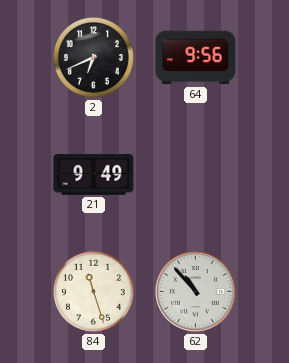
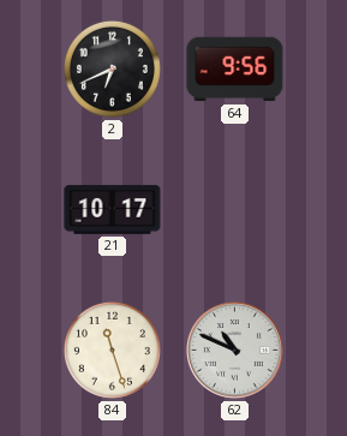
21: 9:49 -> 10:17
62: 10:53 -> 10:49
